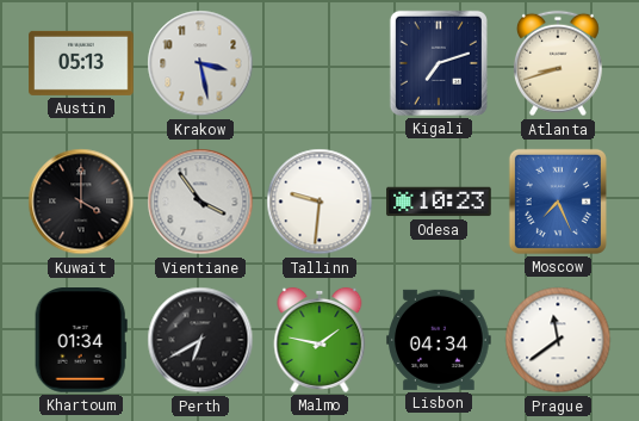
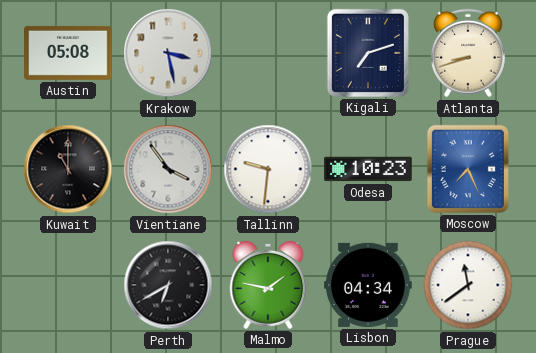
Austin: 05:13 -> 05:08
Kuwait: 4:00 -> 11:00
Khartoum: 01:34 -> none
